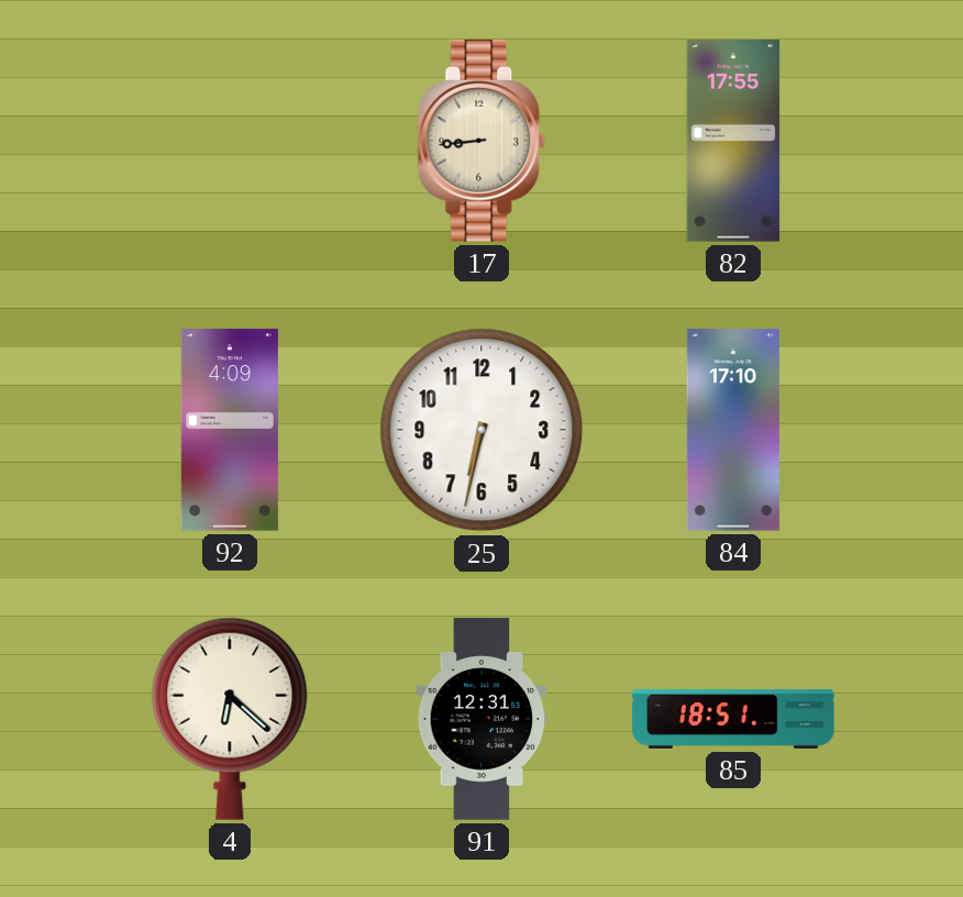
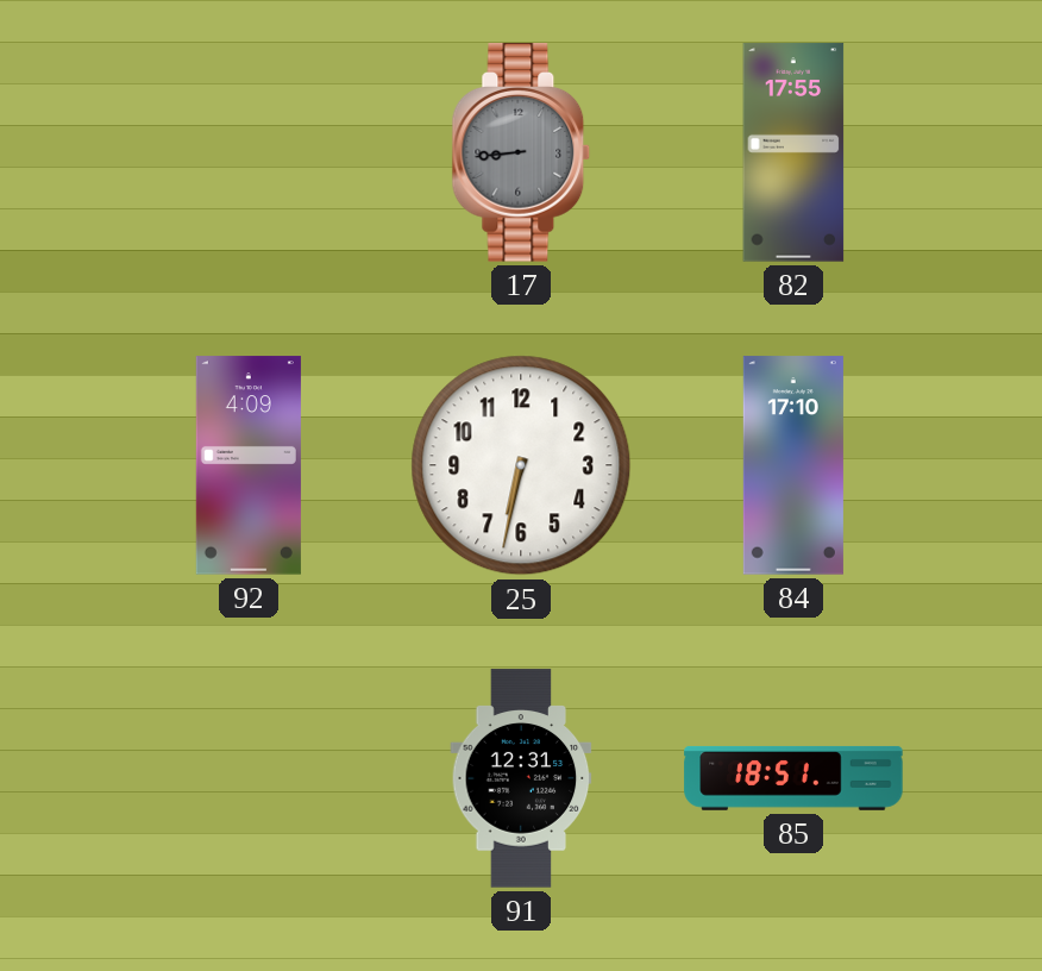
17 dial: cream -> grey
4: 6:22 -> none
